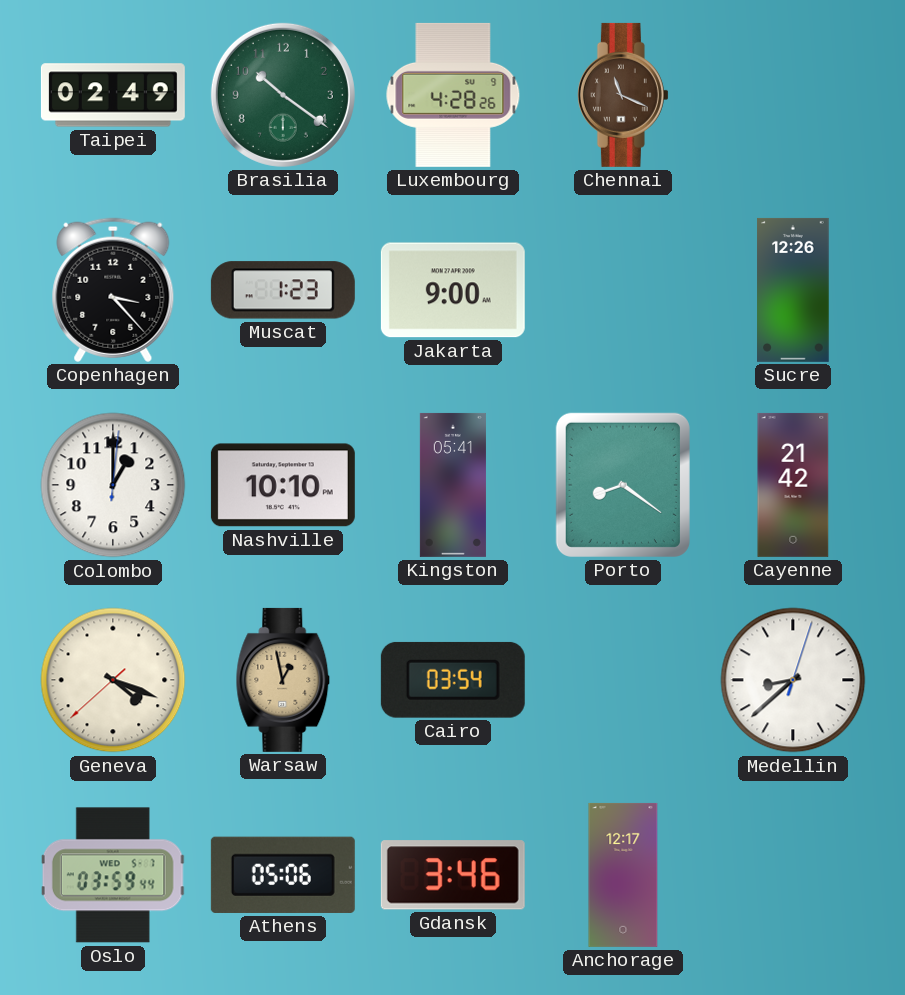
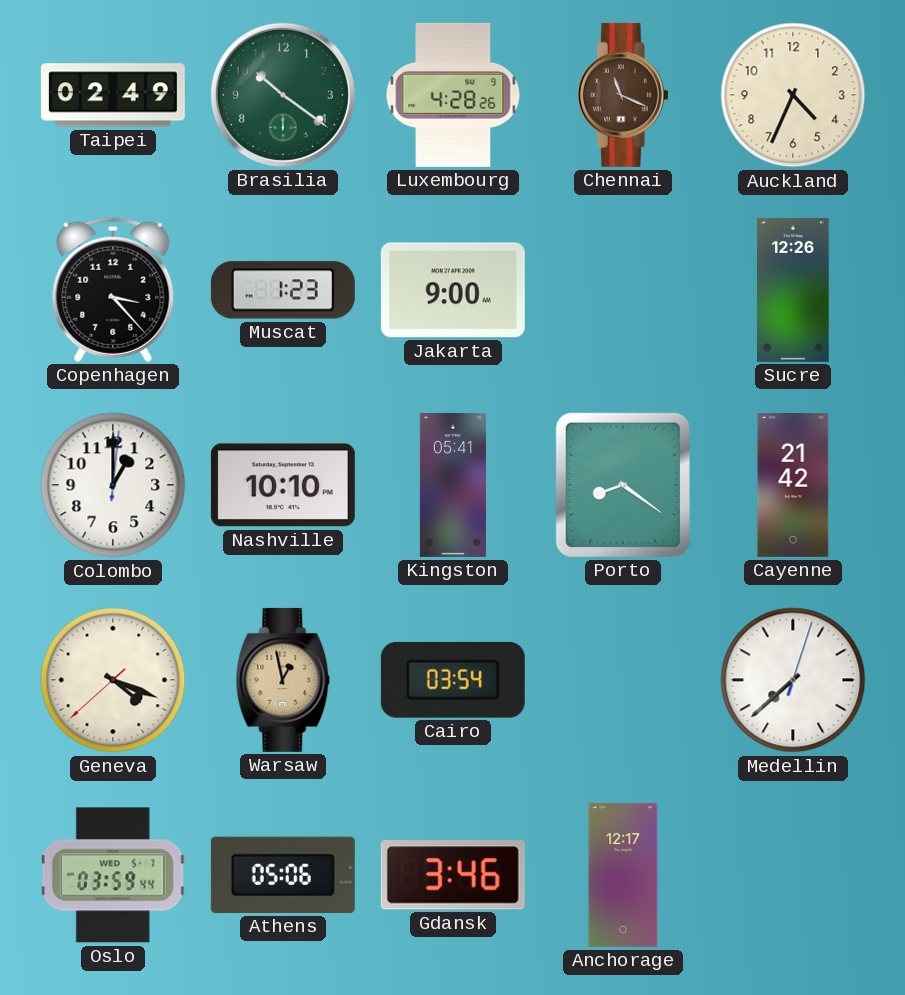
Auckland: none -> 4:34
Medellin: 8:38 -> 7:38
